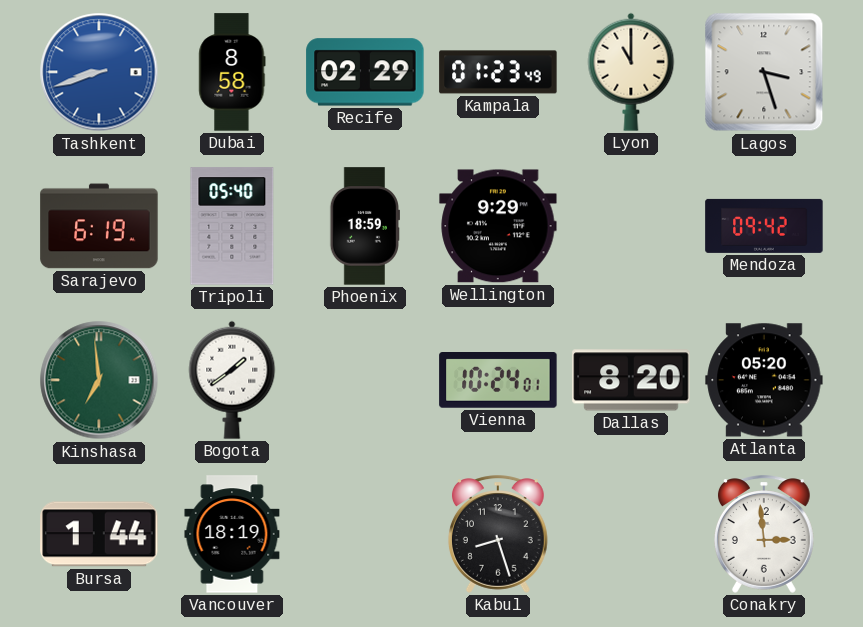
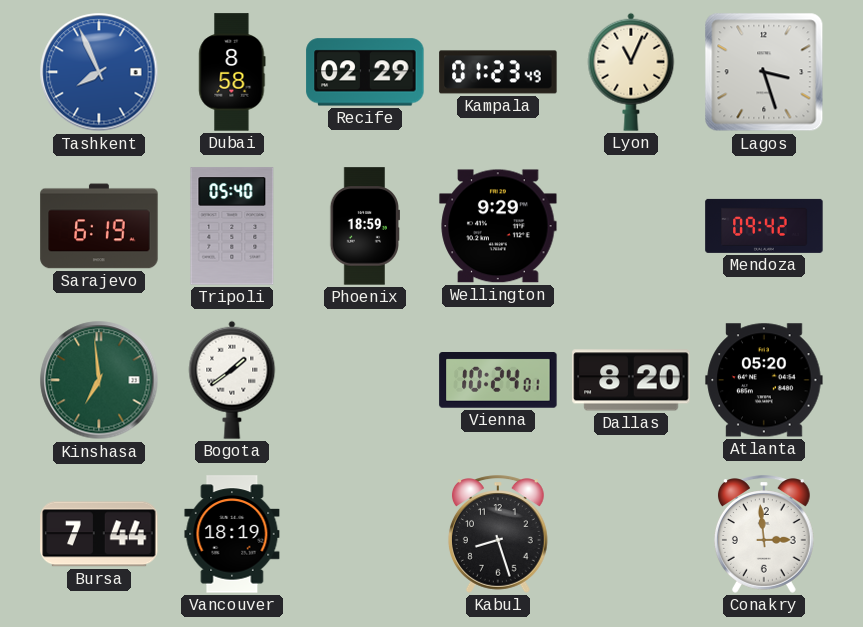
Tashkent: 8:42 -> 7:56
Lyon: 11:00 -> 11:04
Bursa: 1:44 -> 7:44
